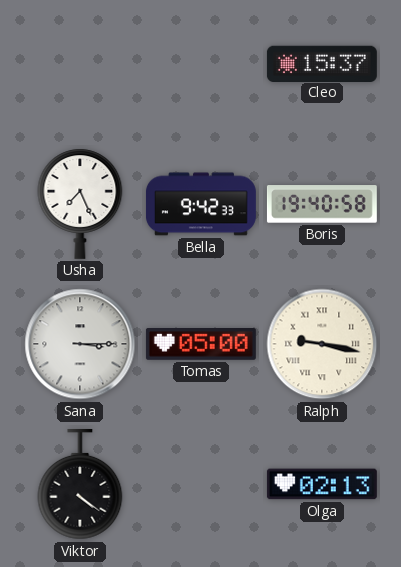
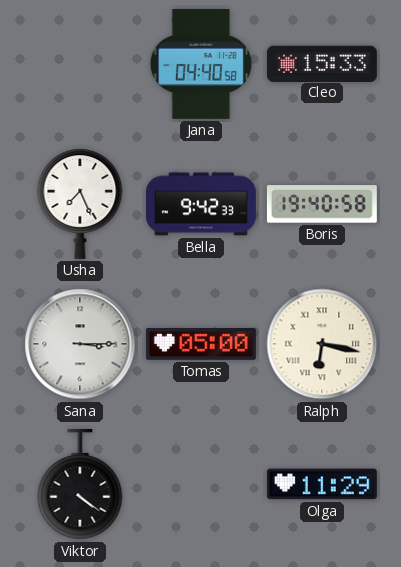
Jana: none -> 04:40
Cleo: 15:37 -> 15:33
Ralph: 9:17 -> 6:17
Olga: 02:13 -> 11:29
